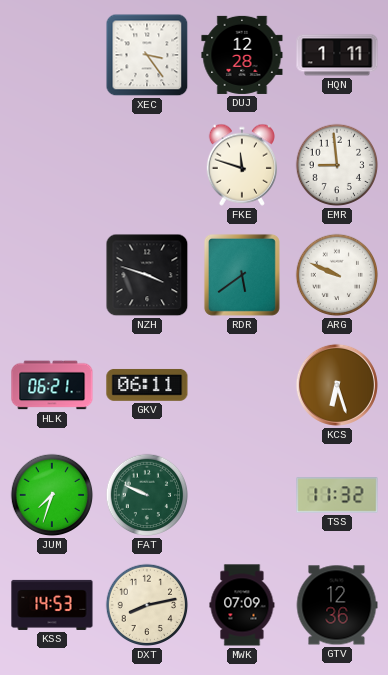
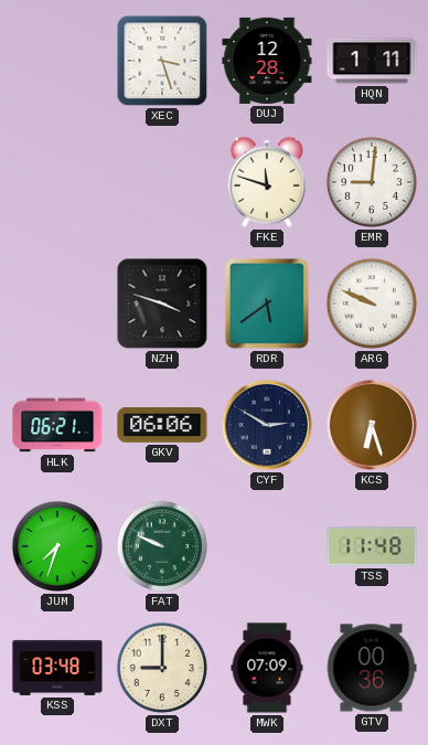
XEC: 3:24 -> 3:27
EMR: 8:59 -> 9:01
GKV: 06:11 -> 06:06
CYF: none -> 2:50
TSS: 11:32 -> 11:48
KSS: 14:53 -> 03:48
DXT: 8:13 -> 9:00
GTV: 12:36 -> 00:36
